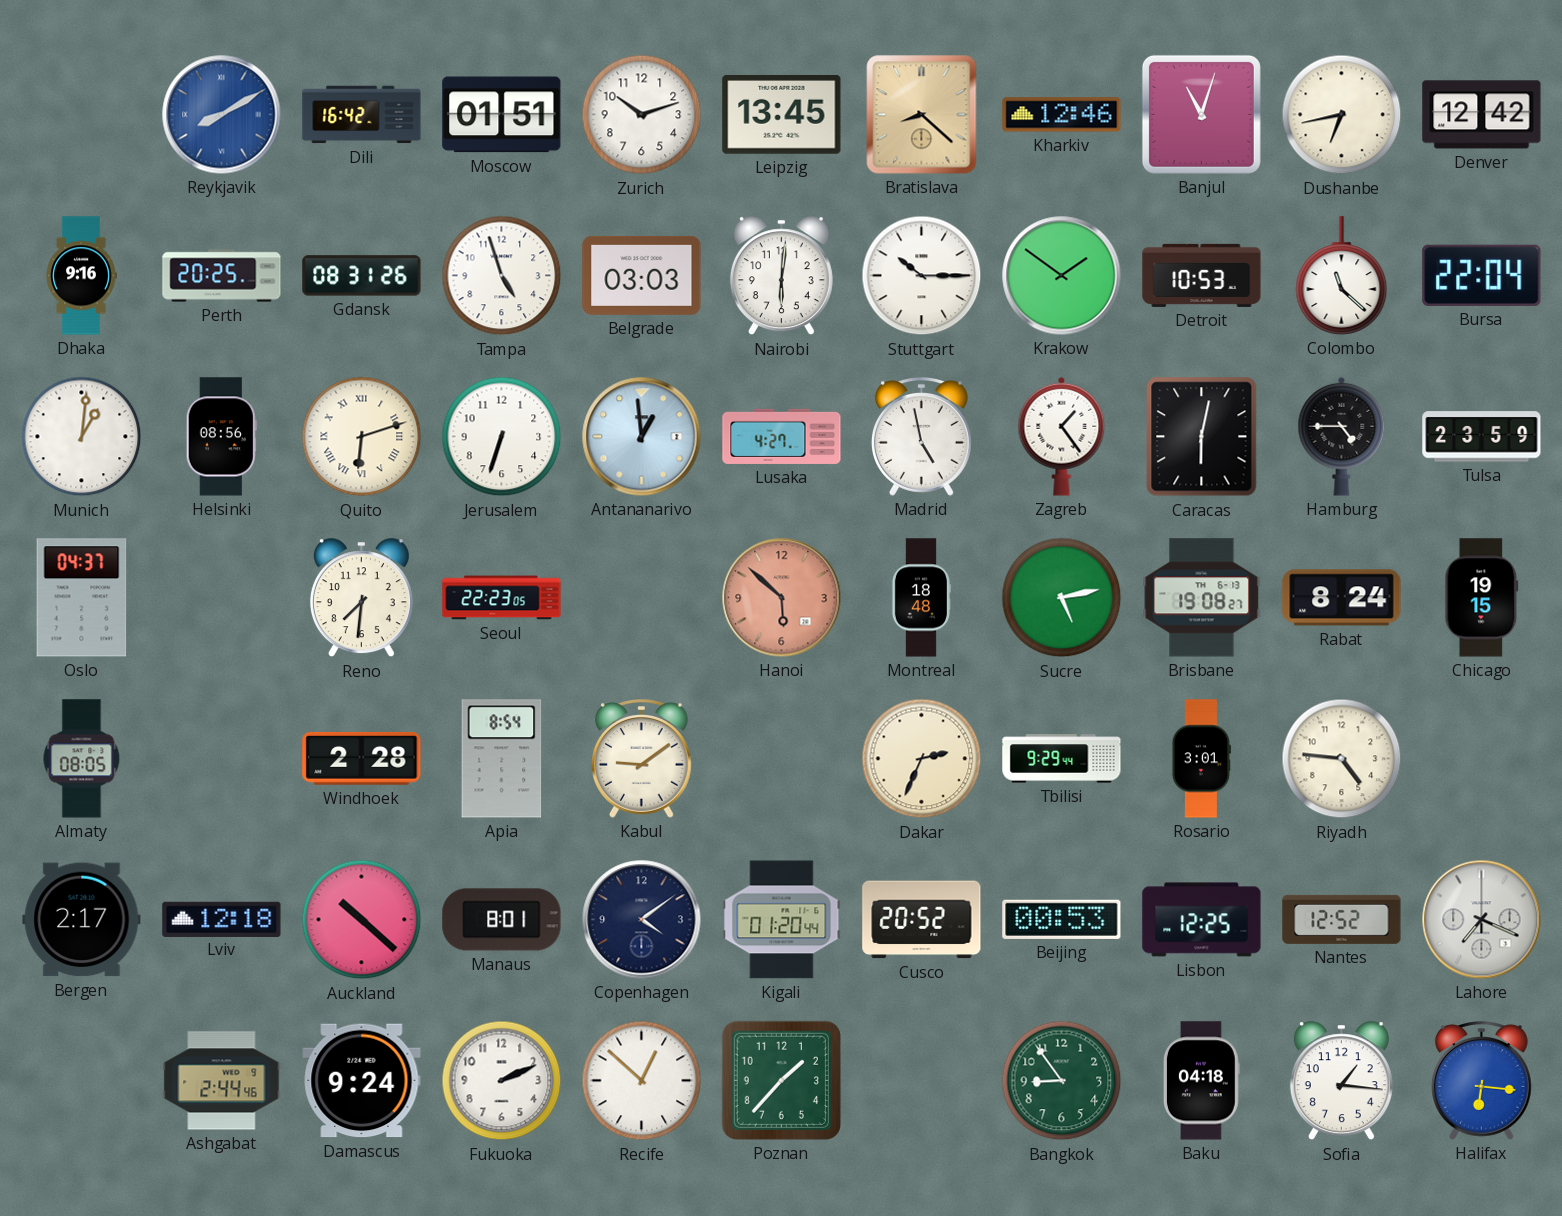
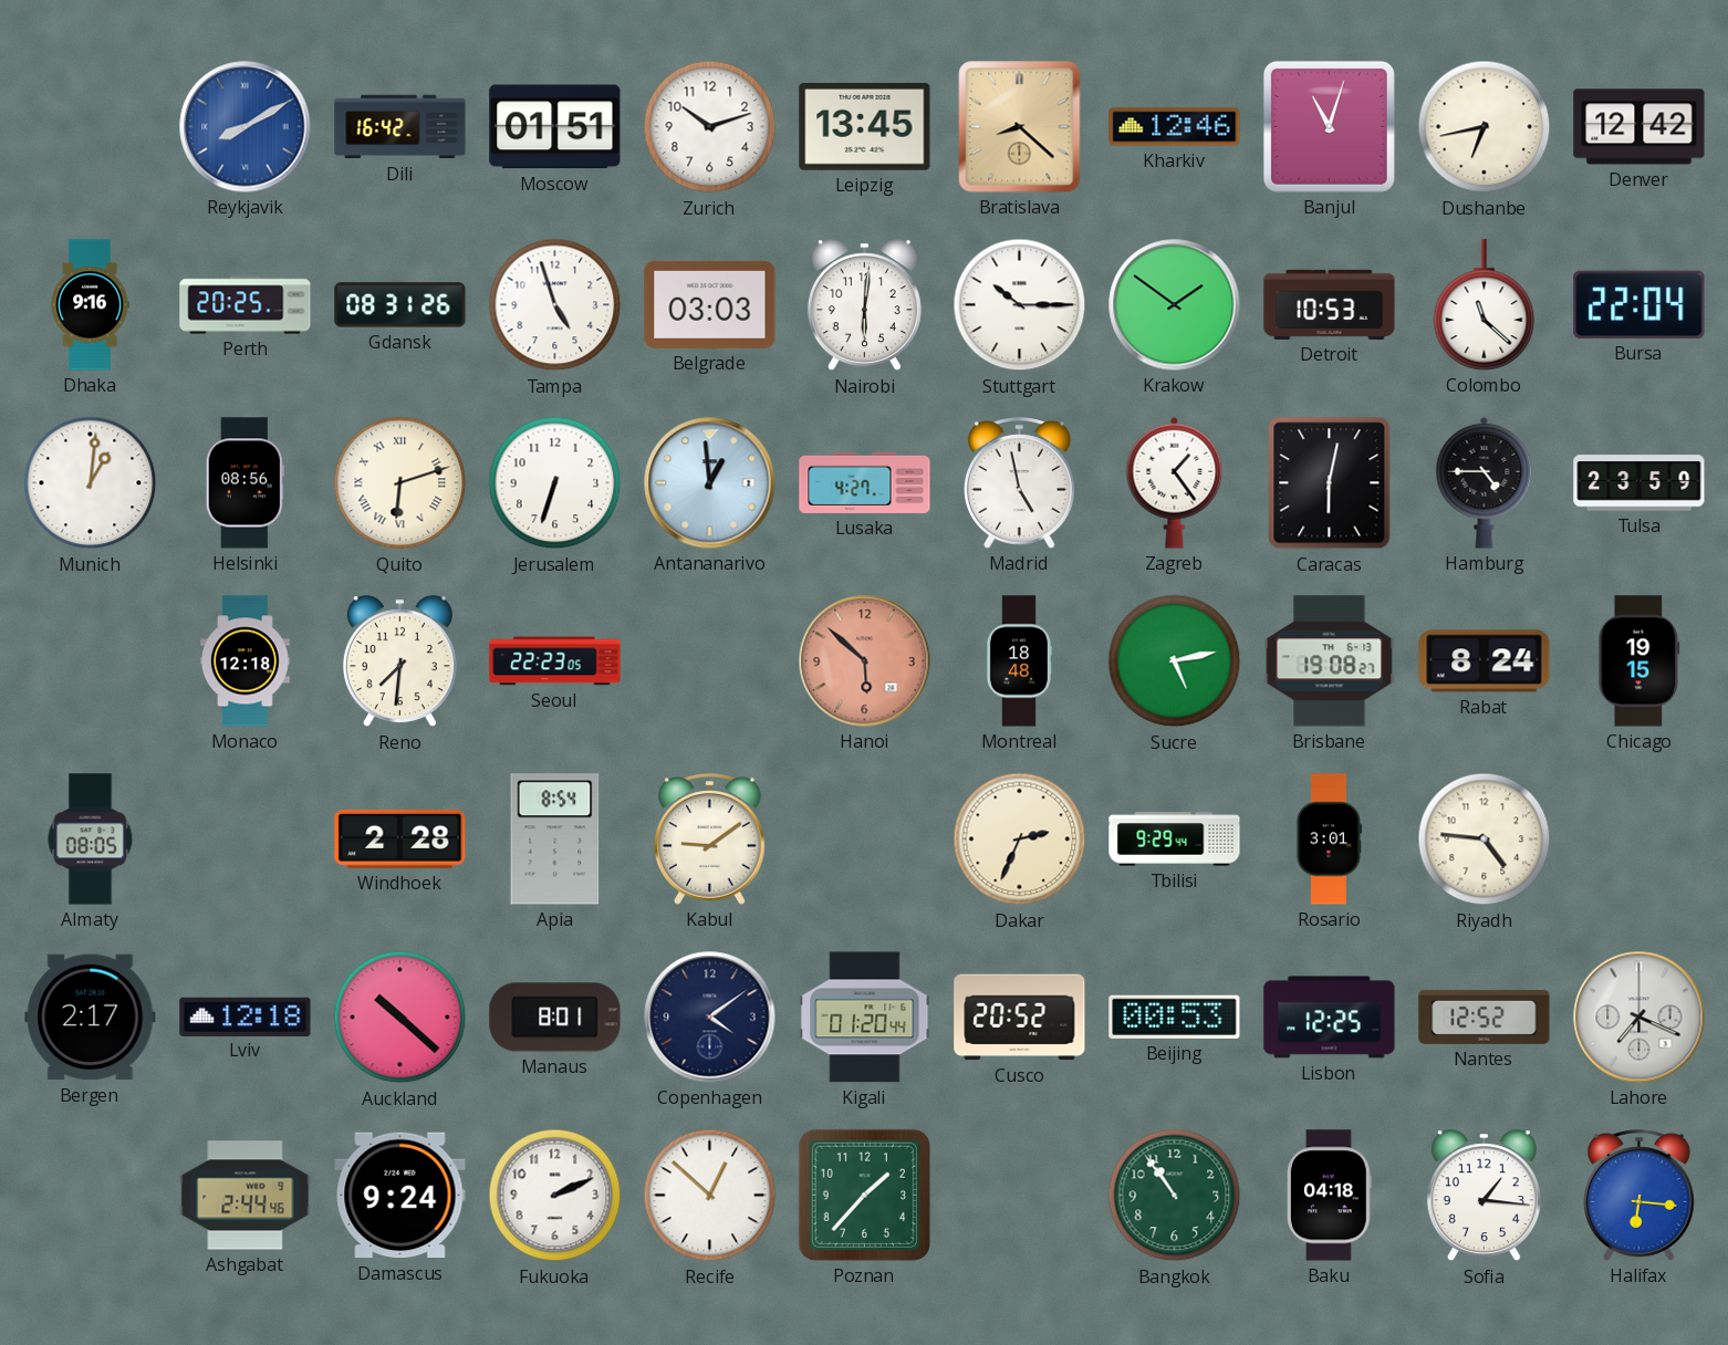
Oslo: 04:37 -> none
Monaco: none -> 12:18
Bangkok: 8:54 -> 10:54
